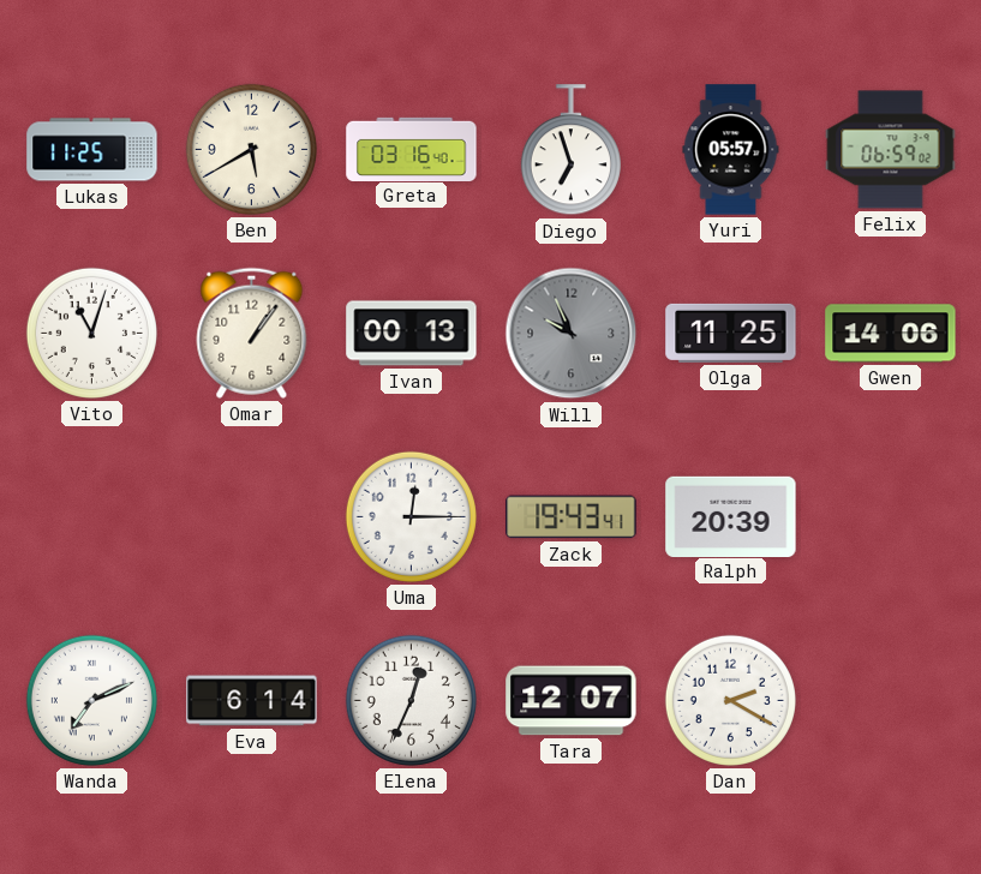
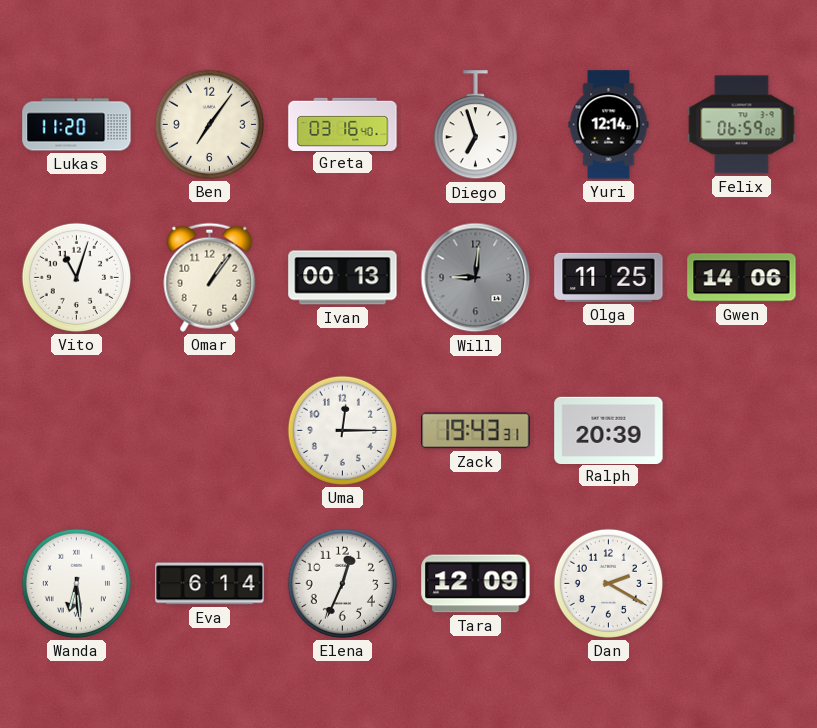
Lukas: 11:25 -> 11:20
Ben: 5:40 -> 7:06
Yuri: 05:57 -> 12:14
Will: 9:56 -> 9:01
Zack: 19:43:41 -> 19:43:31
Wanda: 7:11 -> 6:29
Tara: 12:07 -> 12:09
